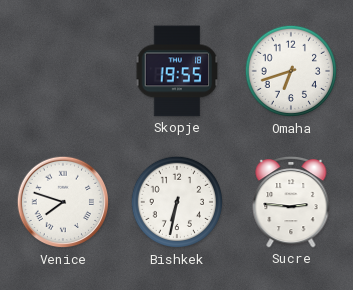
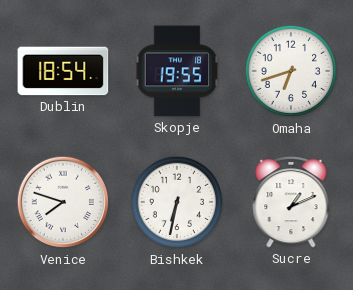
Dublin: none -> 18:54
Sucre: 2:46 -> 1:11
